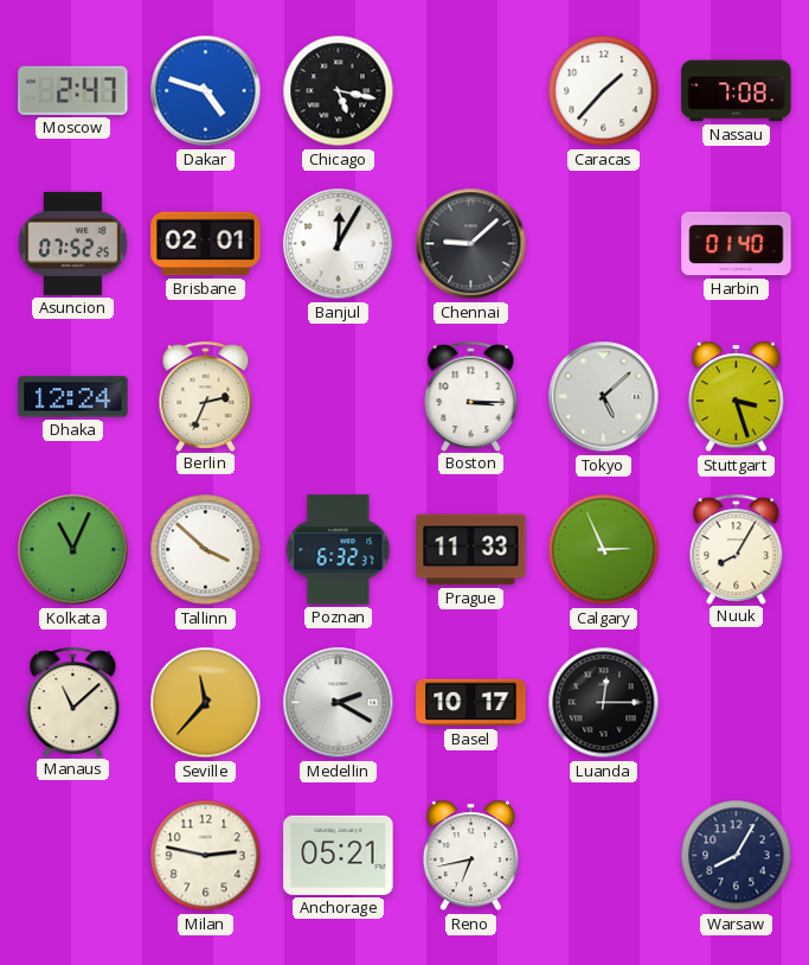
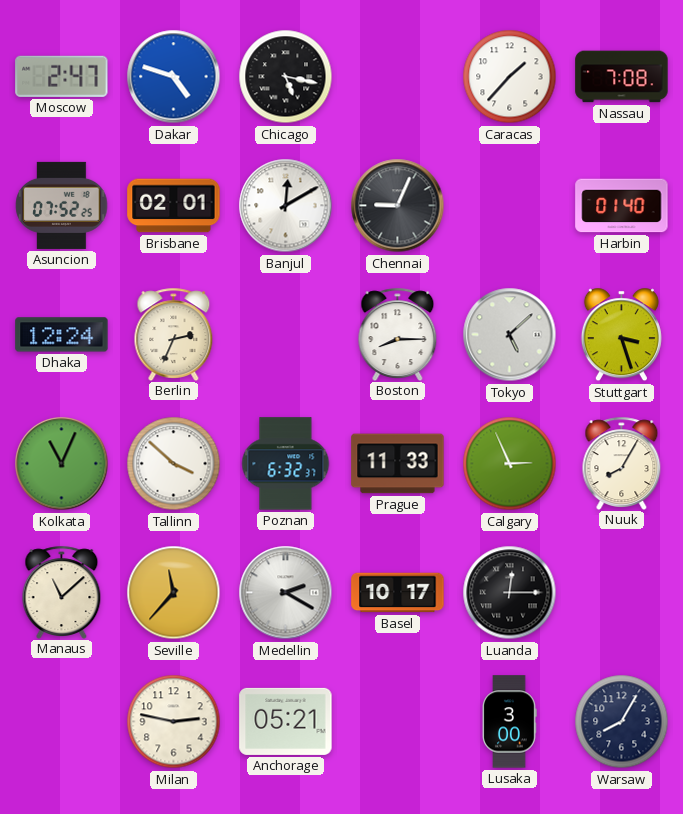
Banjul: 12:05 -> 12:10
Chennai: 9:08 -> 9:04
Boston: 3:15 -> 8:15
Reno: 6:43 -> none
Lusaka: none -> 3:00
